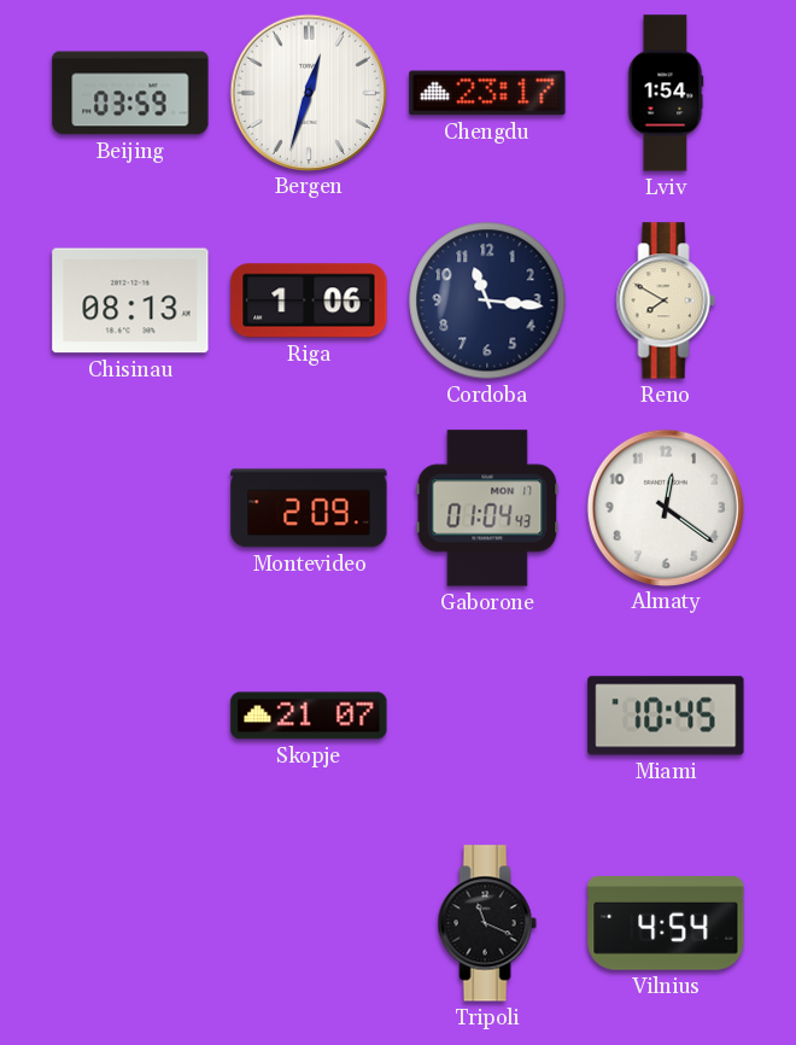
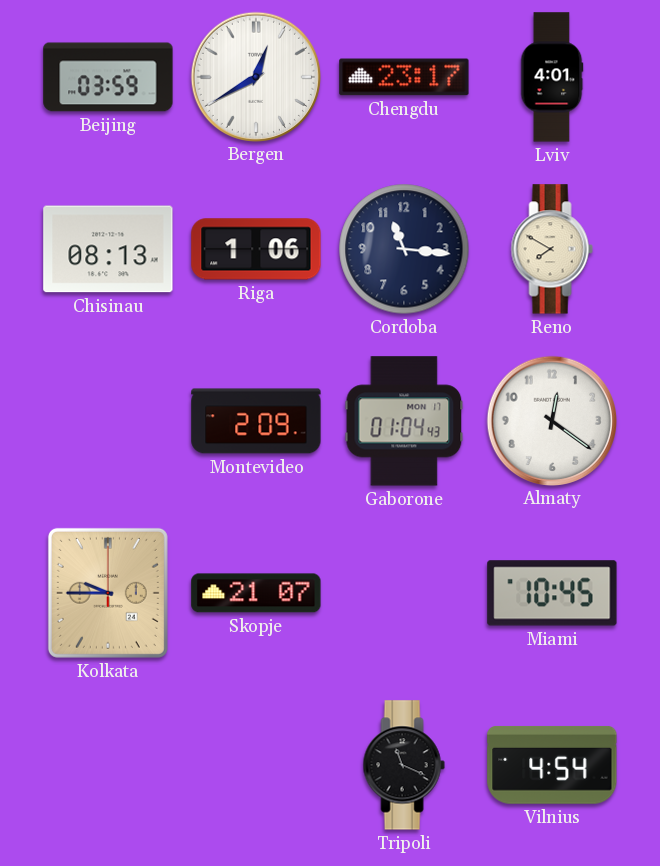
Bergen: 12:33 -> 12:40
Lviv: 1:54 -> 4:01
Kolkata: none -> 9:45
